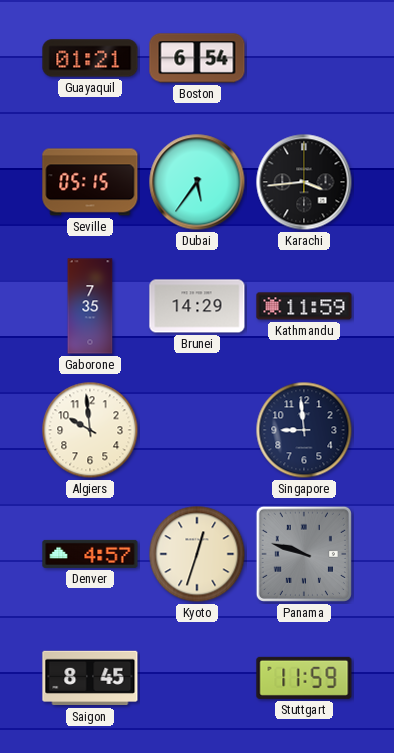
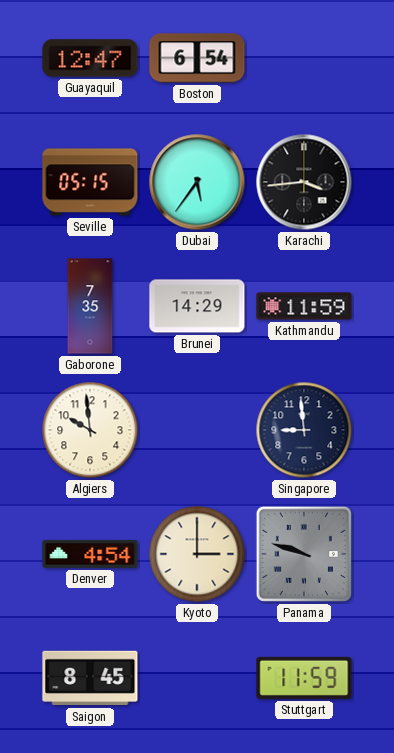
Guayaquil: 01:21 -> 12:47
Denver: 4:57 -> 4:54
Kyoto: 12:33 -> 3:00
